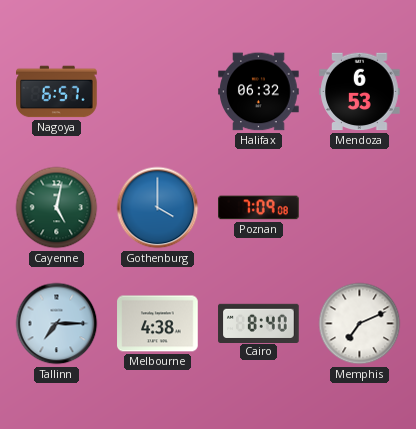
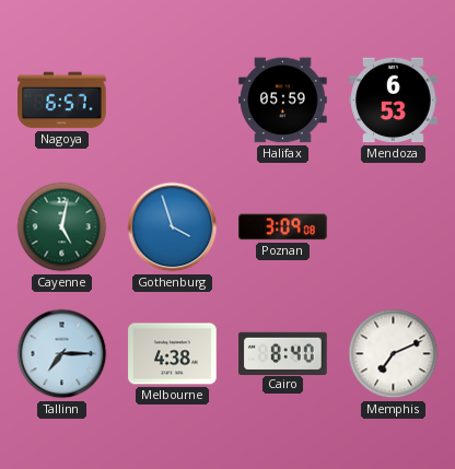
Halifax: 06:32 -> 05:59
Gothenburg: 4:00 -> 3:57
Poznan: 7:09 -> 3:09
